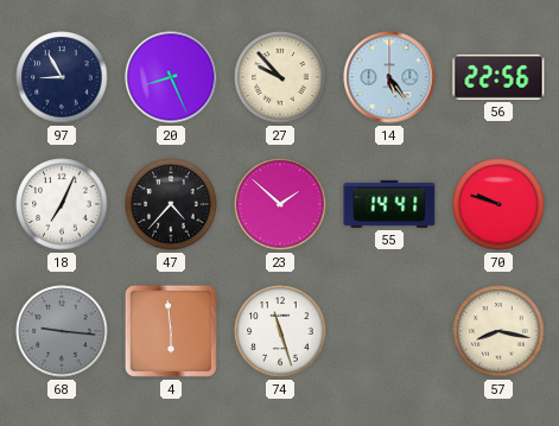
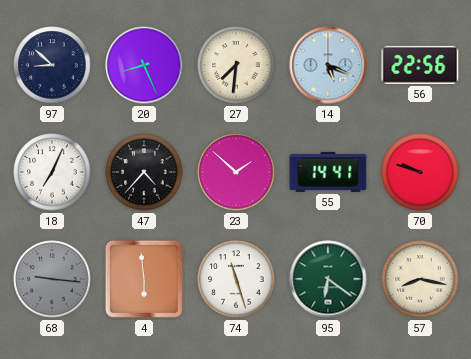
97: 8:55 -> 8:52
27: 9:53 -> 7:31
14: 5:24 -> 5:19
95: none -> 6:21
